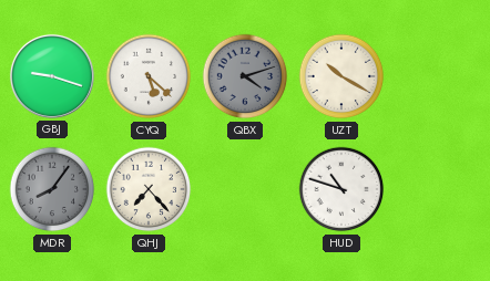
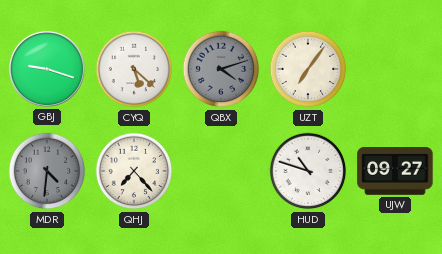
UZT: 10:20 -> 7:06
MDR: 8:06 -> 4:31
UJW: none -> 09:27
